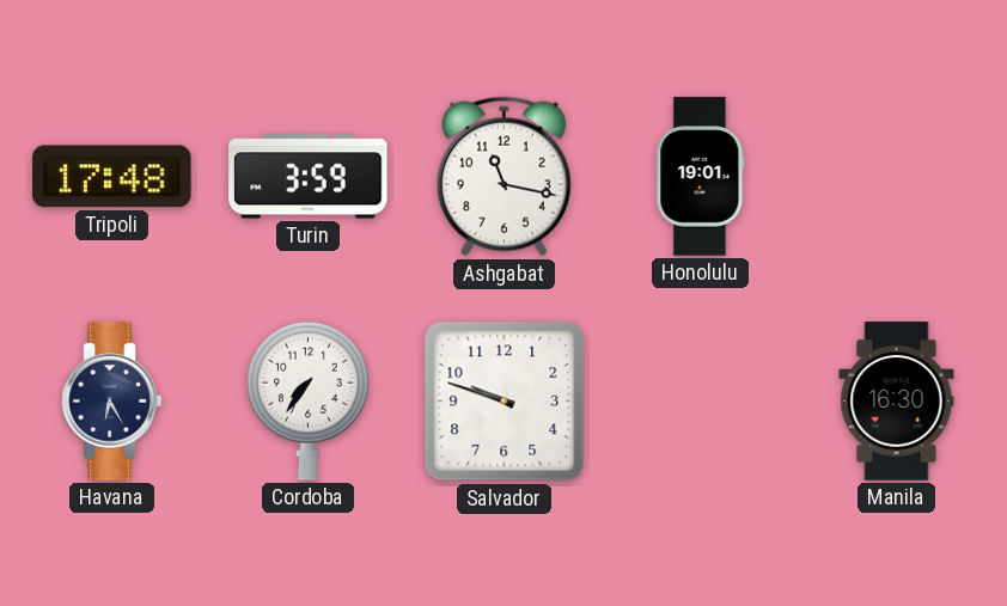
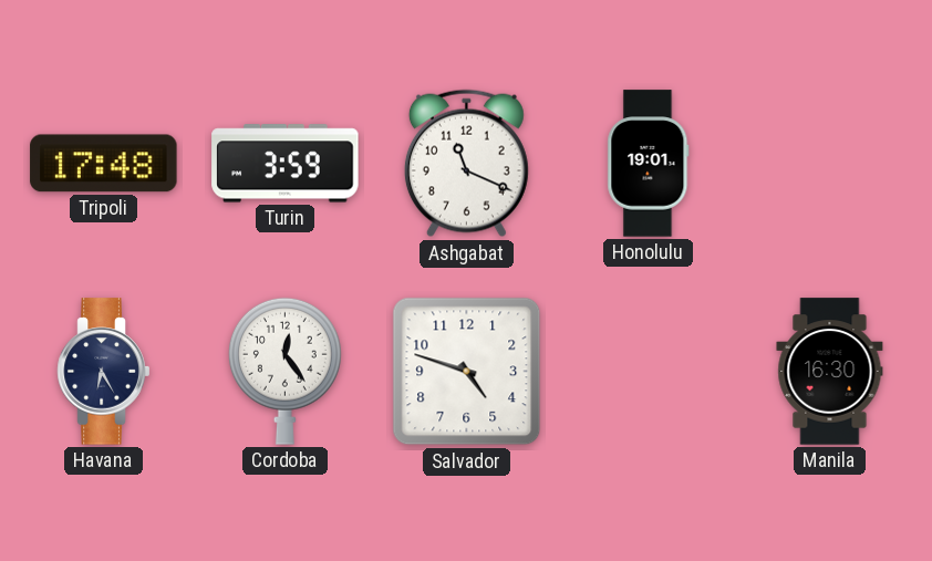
Ashgabat: 11:17 -> 11:19
Cordoba: 7:36 -> 12:24
Salvador: 9:48 -> 4:48
